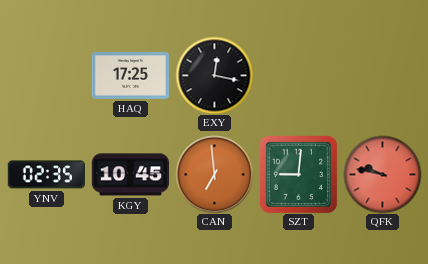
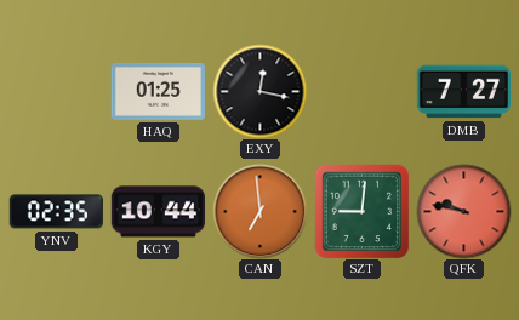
HAQ: 17:25 -> 01:25
DMB: none -> 7:27
KGY: 10:45 -> 10:44
